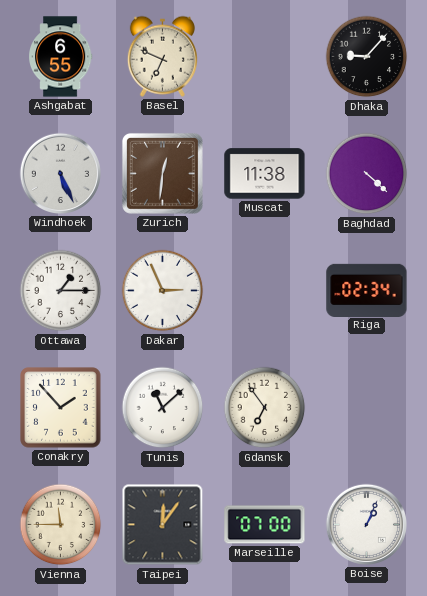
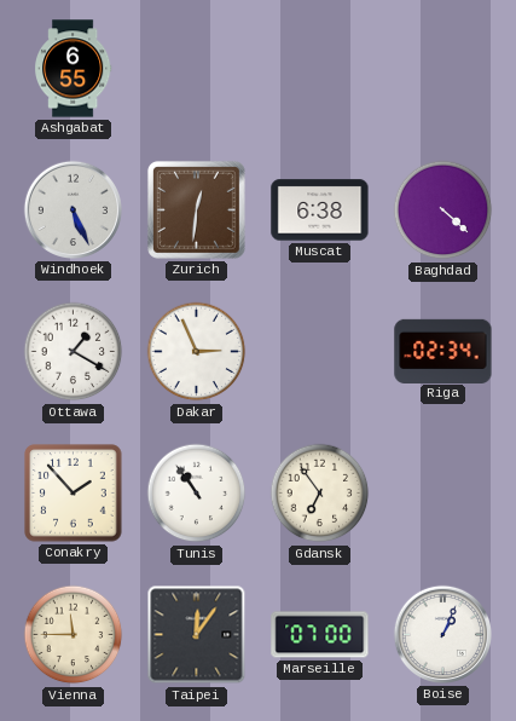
Basel: 6:49 -> none
Dhaka: 9:07 -> none
Muscat: 11:38 -> 6:38
Ottawa: 1:15 -> 1:20
Tunis: 11:08 -> 10:54
